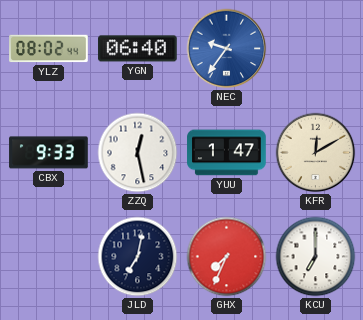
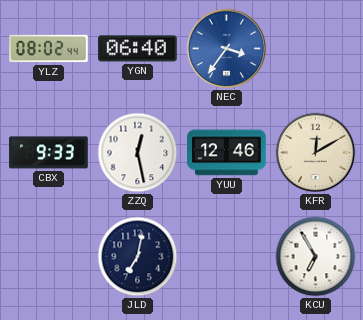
NEC: 9:36 -> 3:36
YUU: 1:47 -> 12:46
GHX: 7:34 -> none
KCU: 7:00 -> 6:55
